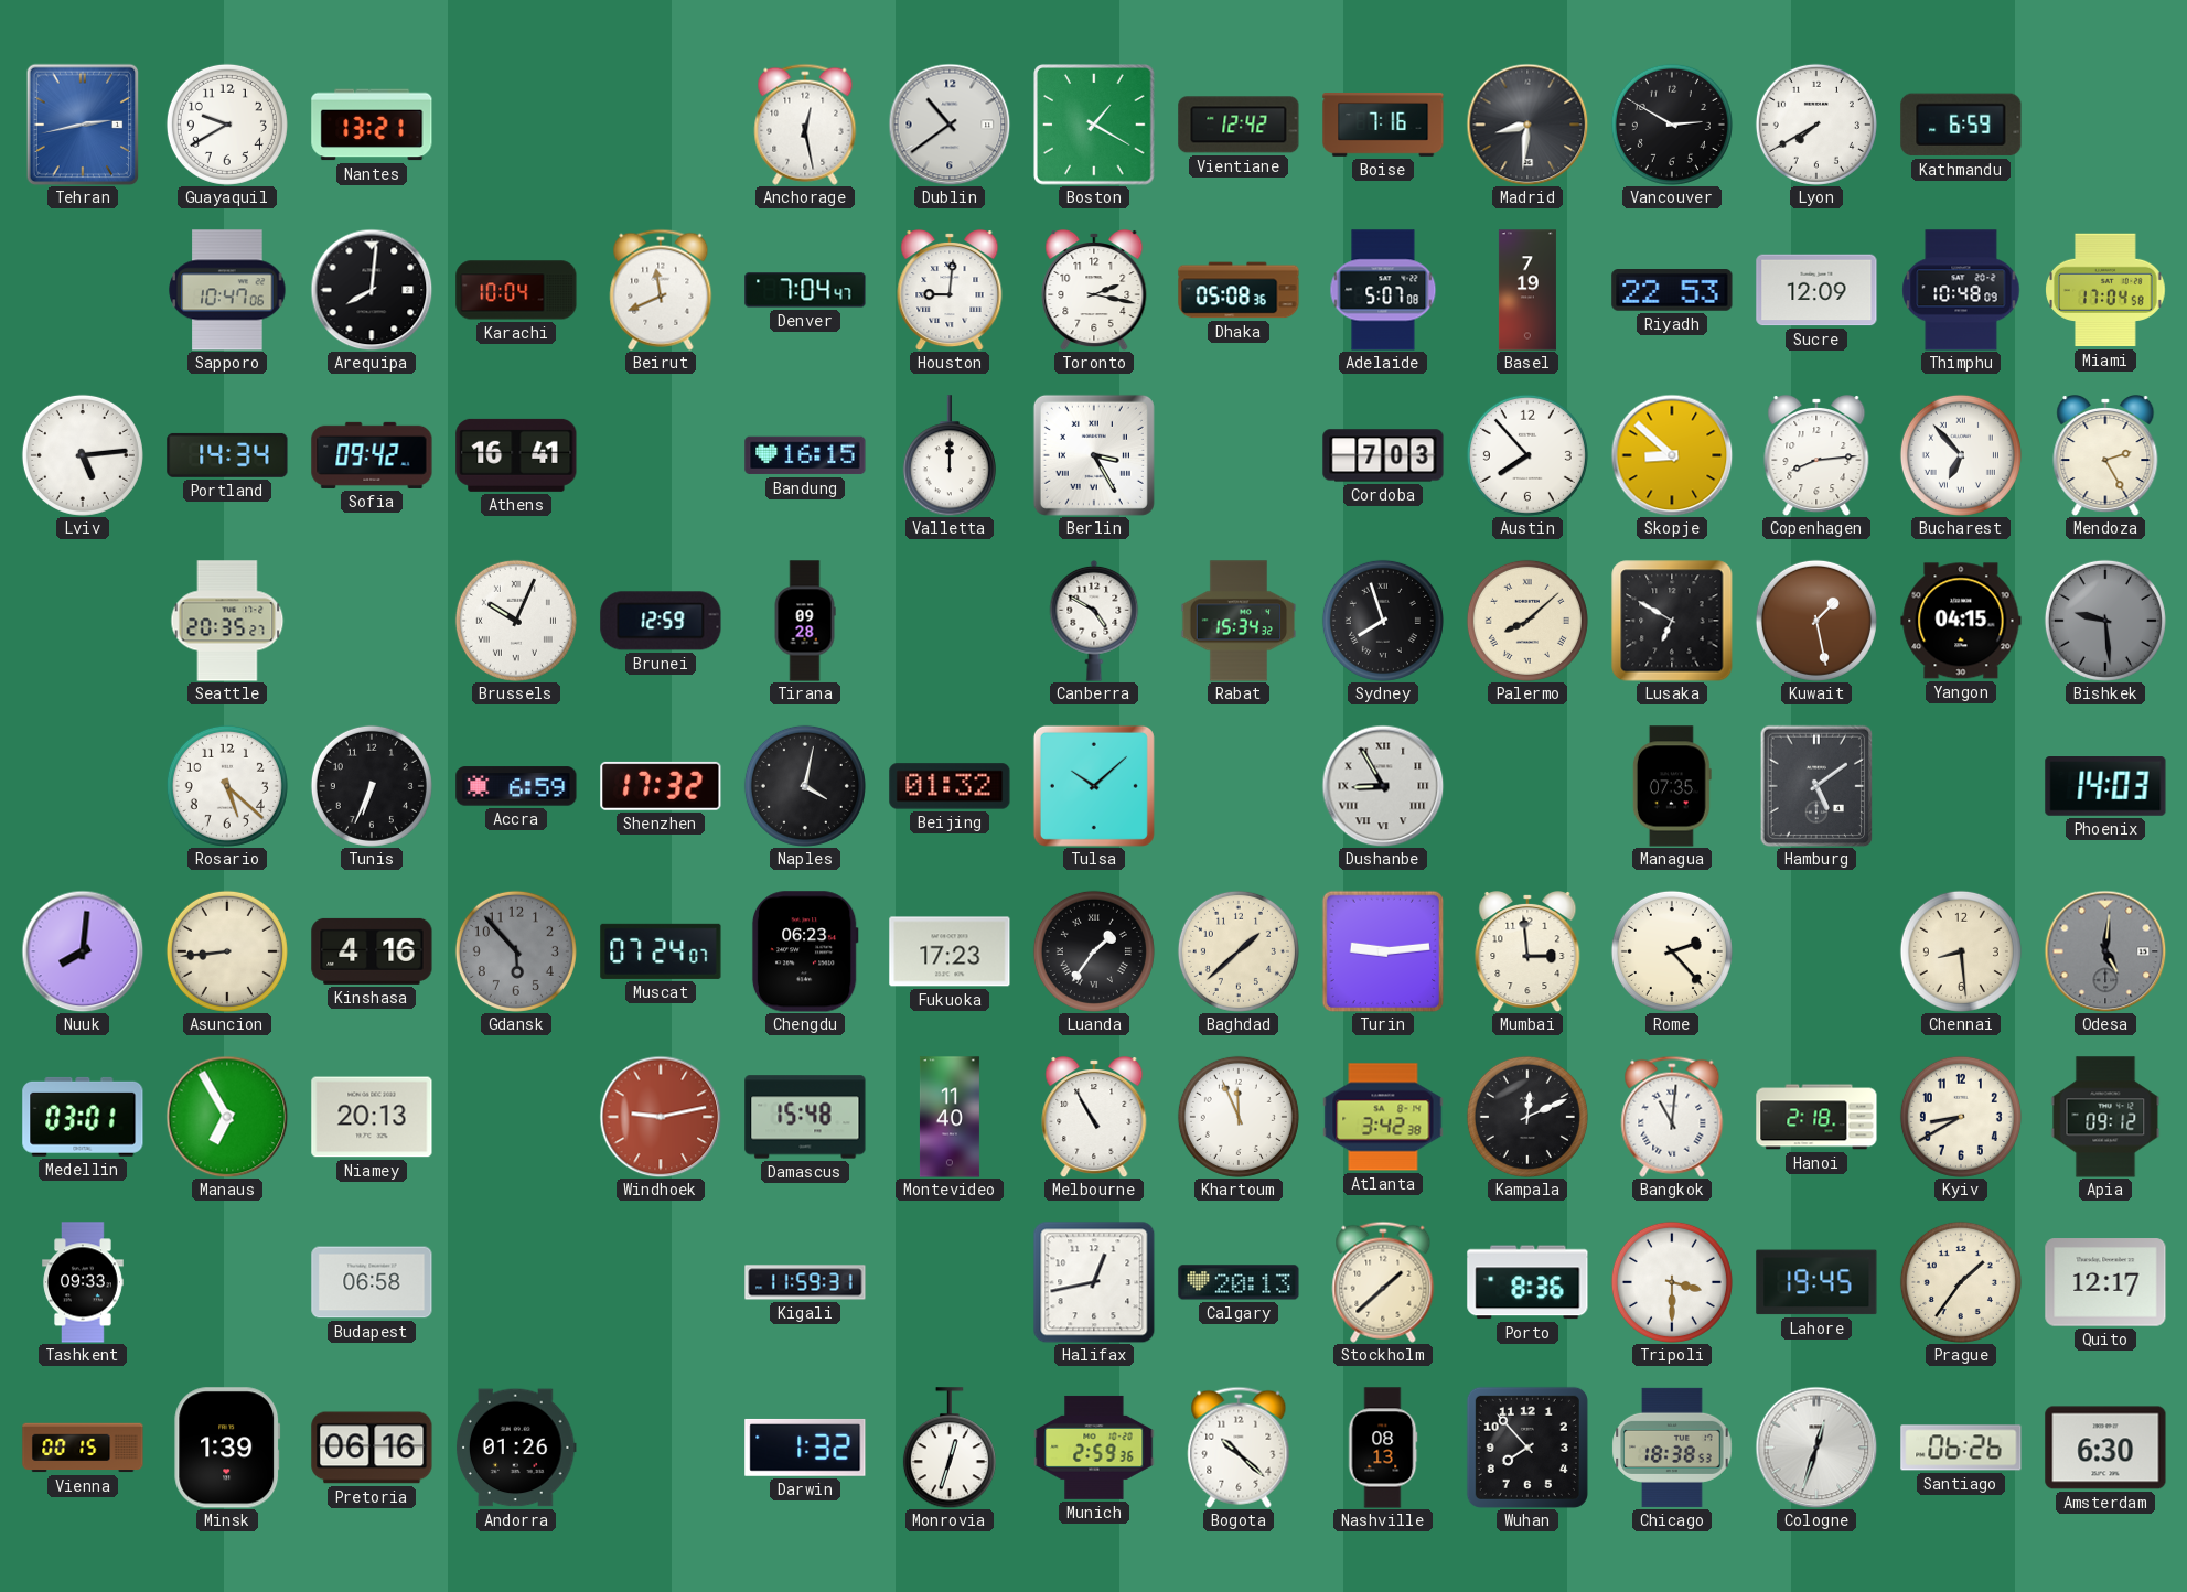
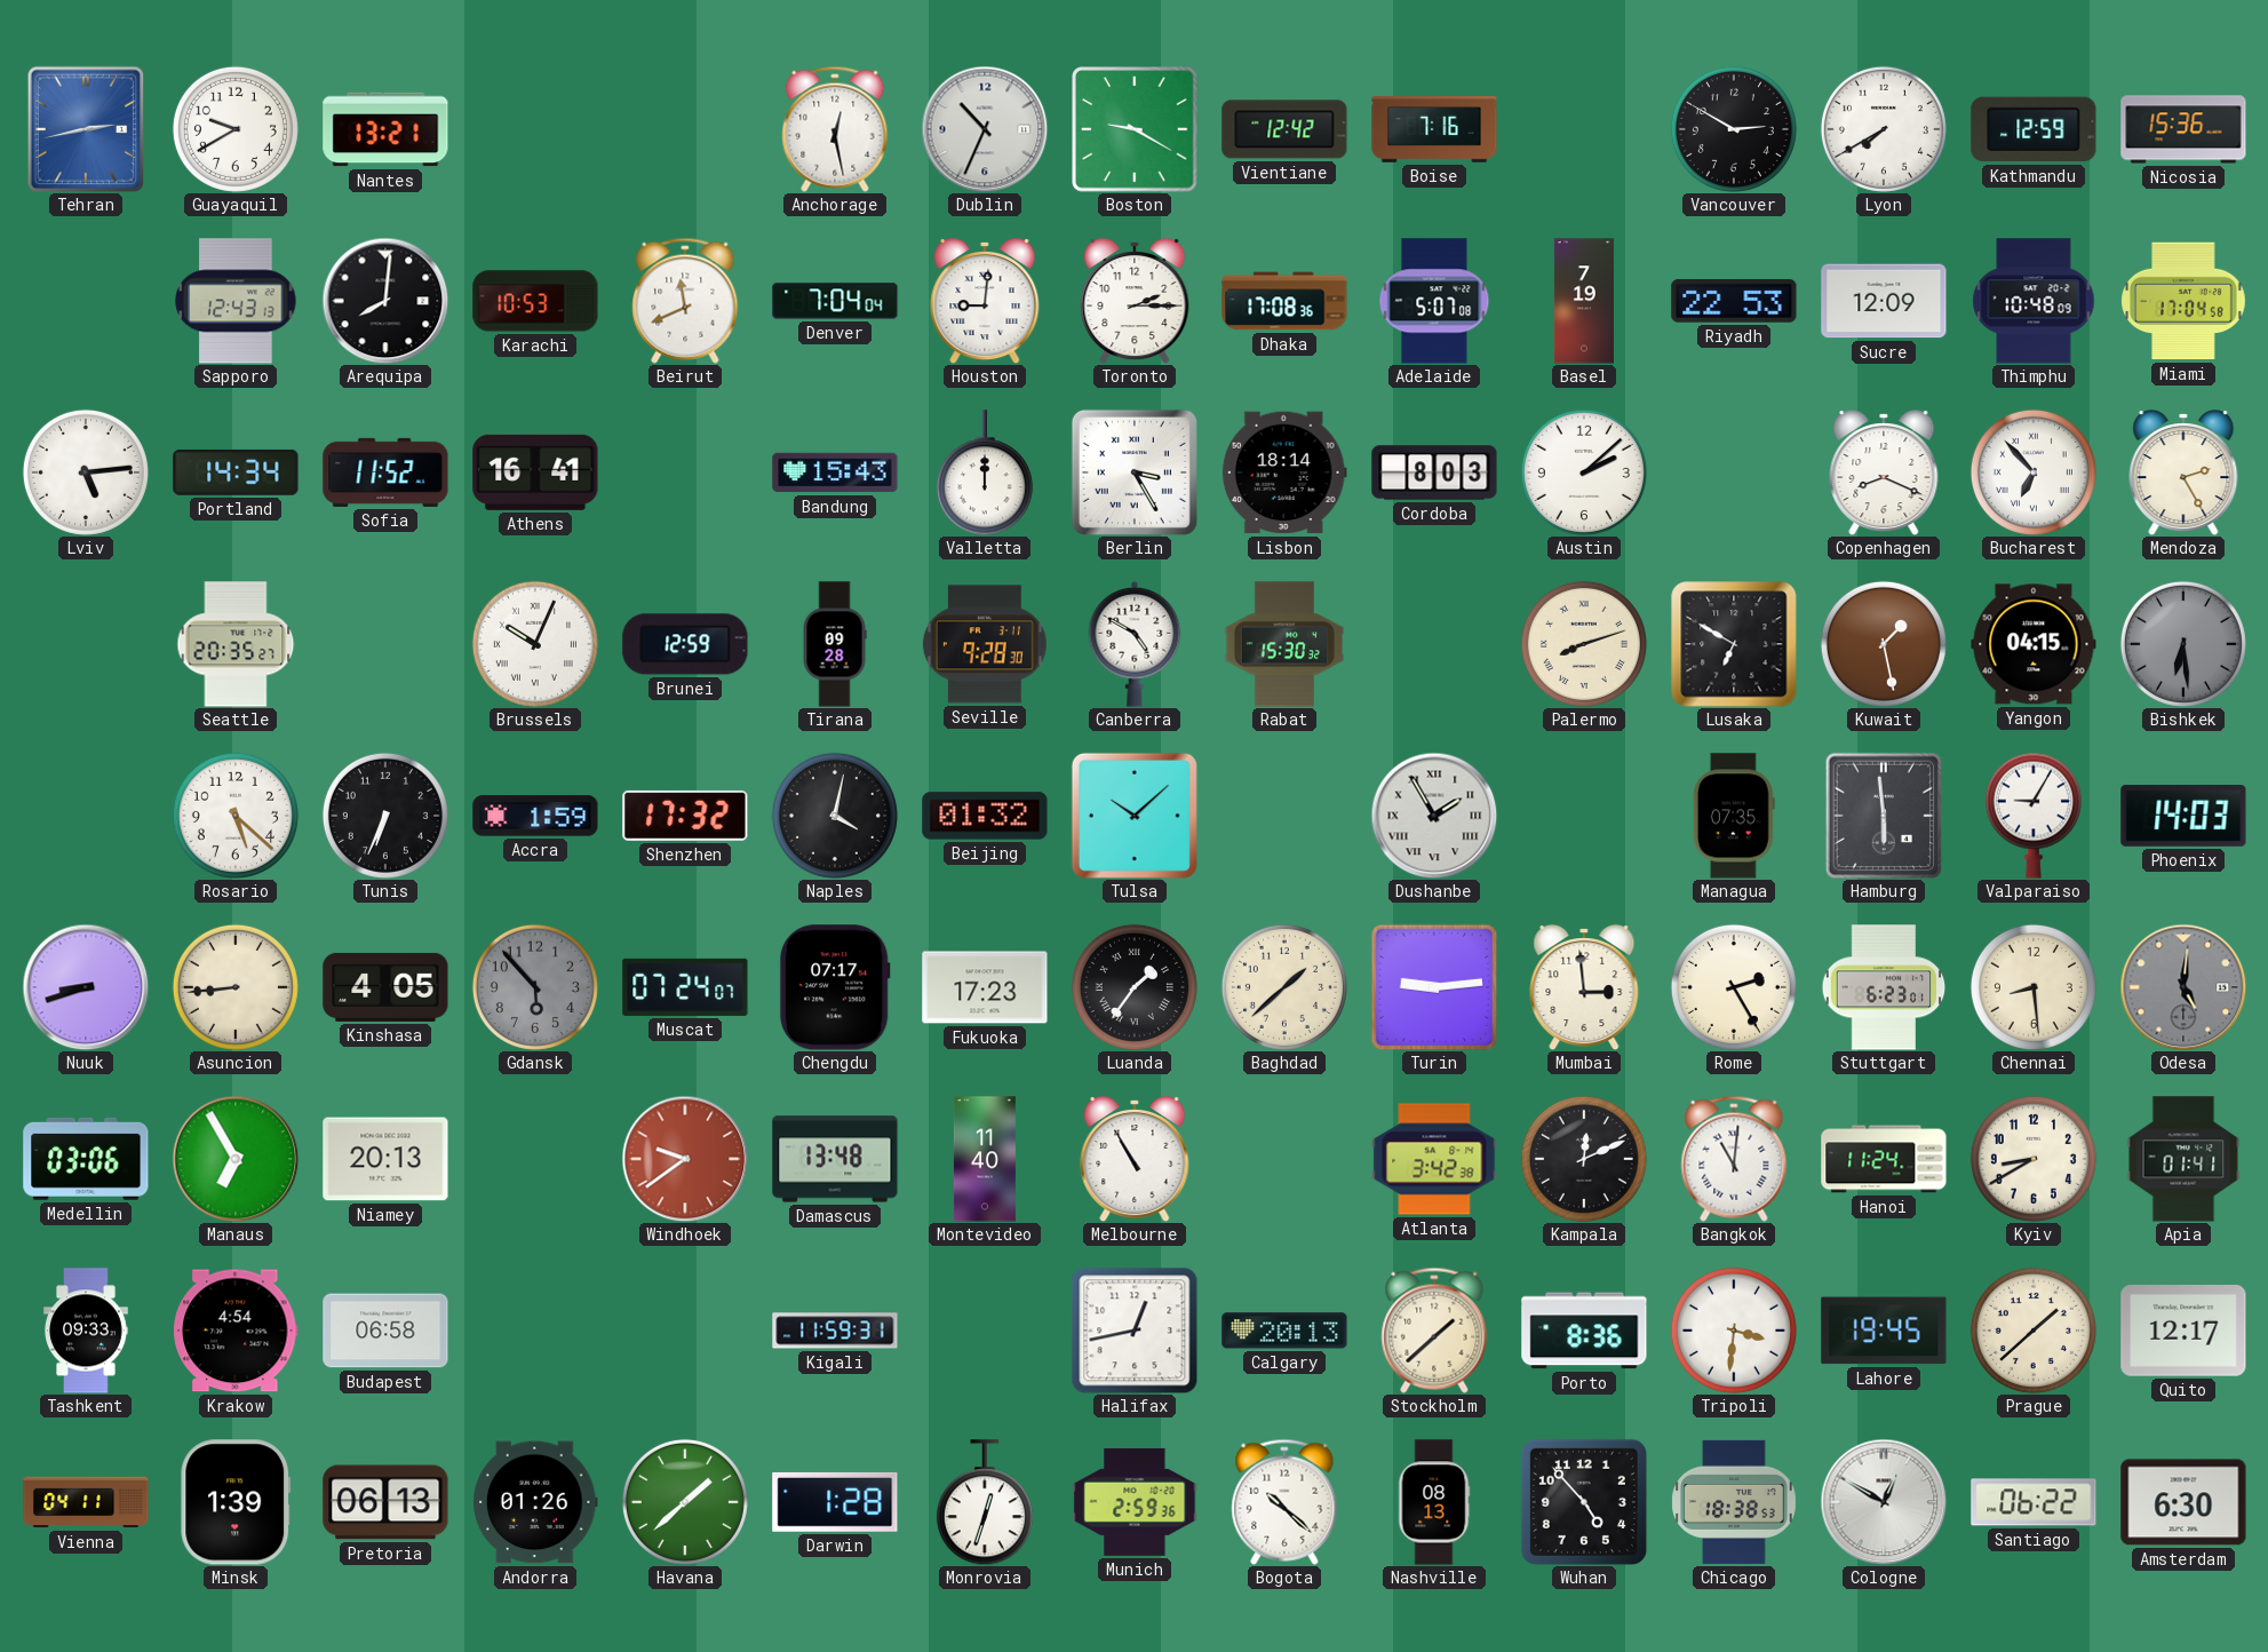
Dublin: 10:39 -> 10:34
Boston: 1:20 -> 9:20
Madrid: 8:31 -> none
Kathmandu: 6:59 -> 12:59
Nicosia: none -> 15:36
Sapporo: 10:47 -> 12:43
Karachi: 10:04 -> 10:53
Denver: 7:04:47 -> 7:04:04
Toronto: 2:17 -> 2:15
Dhaka: 05:08 -> 17:08
Sofia: 09:42 -> 11:52
Bandung: 16:15 -> 15:43
Lisbon: none -> 18:14
Cordoba: 7:03 -> 8:03
Austin: 7:53 -> 2:08
Skopje: 8:52 -> none
Copenhagen: 8:14 -> 8:19
Seville: none -> 9:28
Rabat: 15:34 -> 15:30
Sydney: 7:57 -> none
Palermo: 8:08 -> 8:12
Bishkek: 9:29 -> 6:29
Accra: 6:59 -> 1:59
Dushanbe: 8:55 -> 1:55
Hamburg: 5:09 -> 5:59
Valparaiso: none -> 9:05
Nuuk: 8:01 -> 8:42
Kinshasa: 4:16 -> 4:05
Chengdu: 06:23 -> 07:17
Rome: 2:23 -> 2:25
Stuttgart: none -> 6:23
Medellin: 03:01 -> 03:06
Windhoek: 9:13 -> 9:39
Damascus: 15:48 -> 13:48
Khartoum: 11:56 -> none
Hanoi: 2:18 -> 11:24
Apia: 09:12 -> 01:41
Krakow: none -> 4:54
Tripoli: 3:30 -> 3:31
Prague: 1:36 -> 1:38
Vienna: 00:15 -> 04:11
Pretoria: 06:16 -> 06:13
Havana: none -> 1:38
Darwin: 1:32 -> 1:28
Wuhan: 7:53 -> 4:53
Cologne: 12:33 -> 12:50
Santiago: 06:26 -> 06:22
